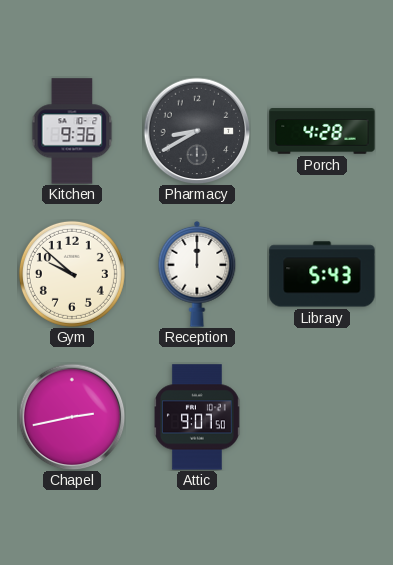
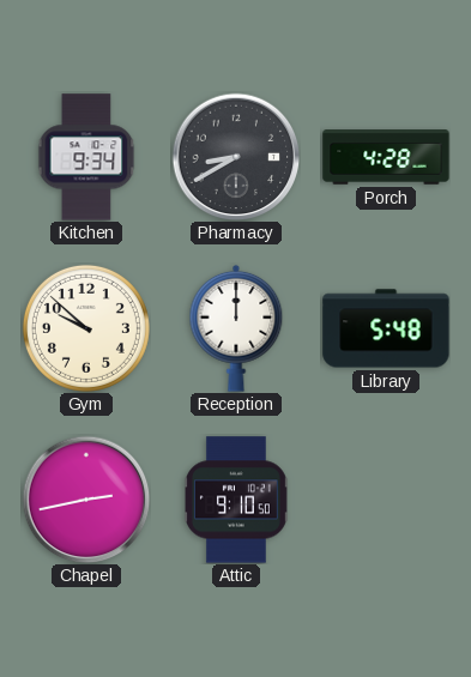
Kitchen: 9:36 -> 9:34
Library: 5:43 -> 5:48
Attic: 9:07 -> 9:10
